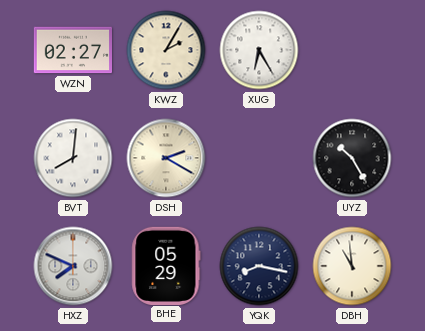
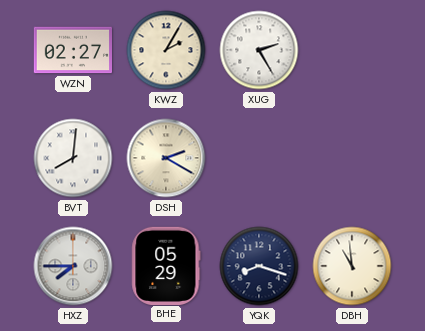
XUG: 6:25 -> 2:25
UYZ: 10:25 -> none
HXZ: 7:49 -> 7:45
YQK: 8:17 -> 8:18
